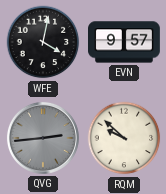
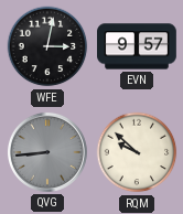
WFE: 4:02 -> 3:02
QVG: 2:44 -> 8:44
